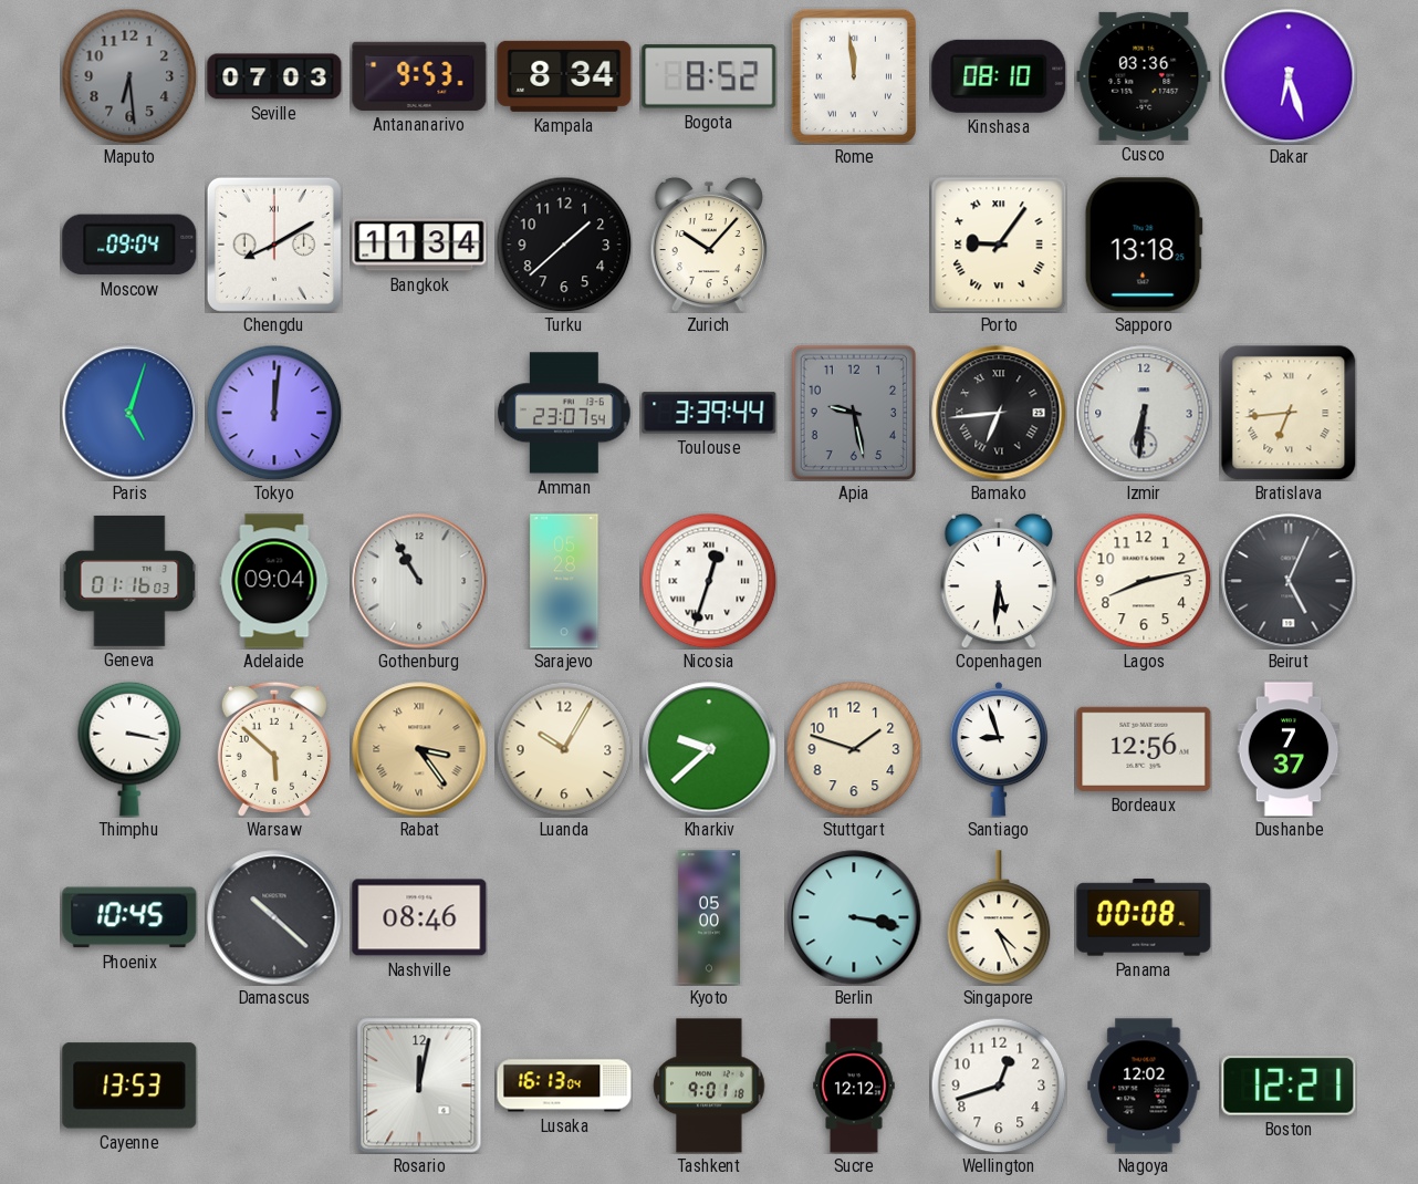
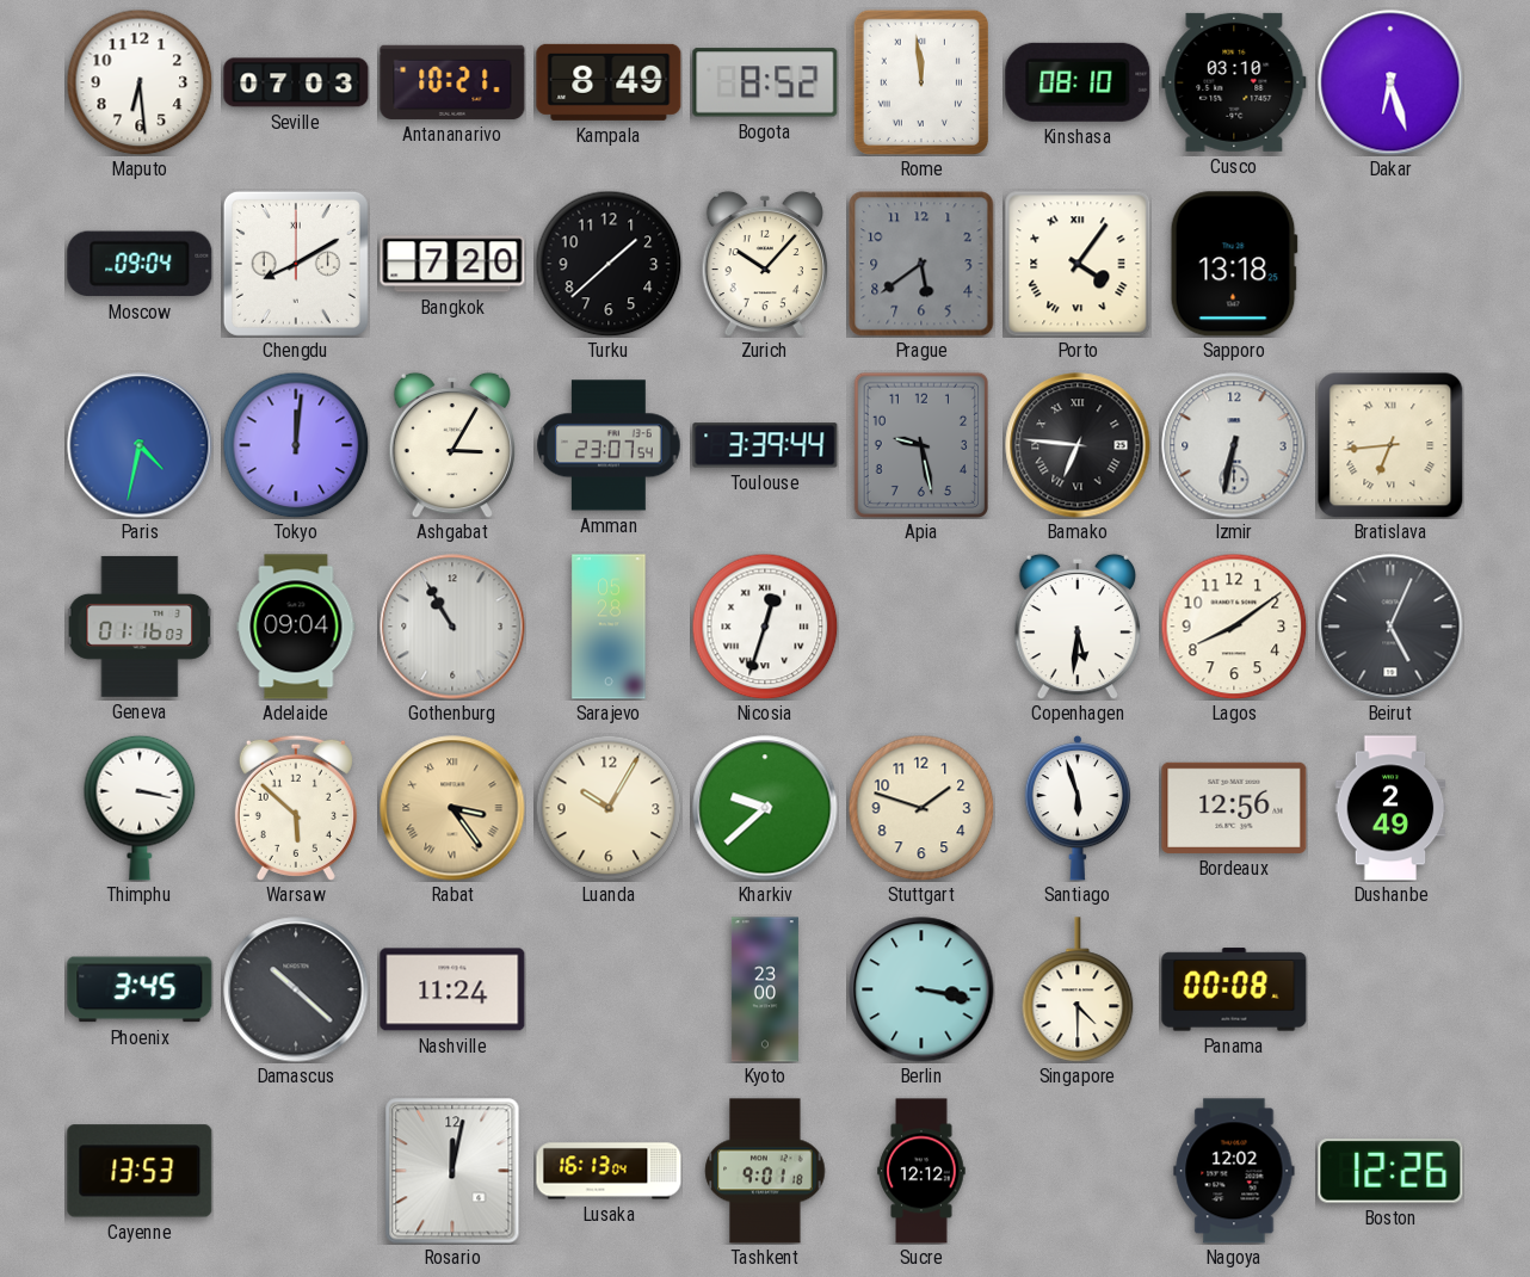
Maputo dial: grey -> white
Antananarivo: 9:53 -> 10:21
Kampala: 8:34 -> 8:49
Cusco: 03:36 -> 03:10
Bangkok: 11:34 -> 7:20
Prague: none -> 5:39
Porto: 9:06 -> 4:06
Paris: 5:03 -> 4:32
Ashgabat: none -> 3:05
Bamako: 6:44 -> 6:46
Izmir: 6:31 -> 6:32
Lagos: 8:13 -> 8:09
Santiago: 8:57 -> 5:57
Dushanbe: 7:37 -> 2:49
Phoenix: 10:45 -> 3:45
Nashville: 08:46 -> 11:24
Kyoto: 05:00 -> 23:00
Singapore: 4:26 -> 4:30
Wellington: 12:42 -> none
Boston: 12:21 -> 12:26
